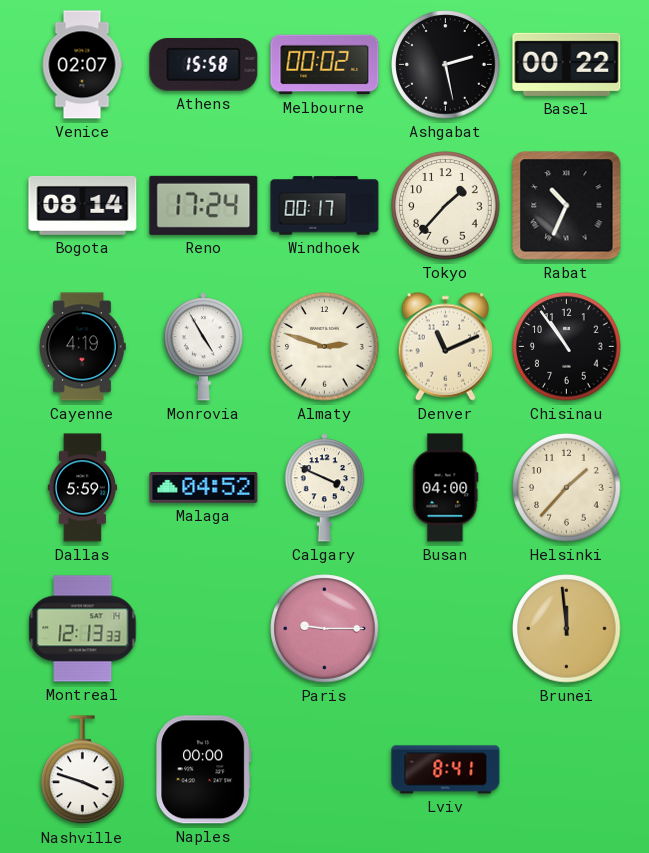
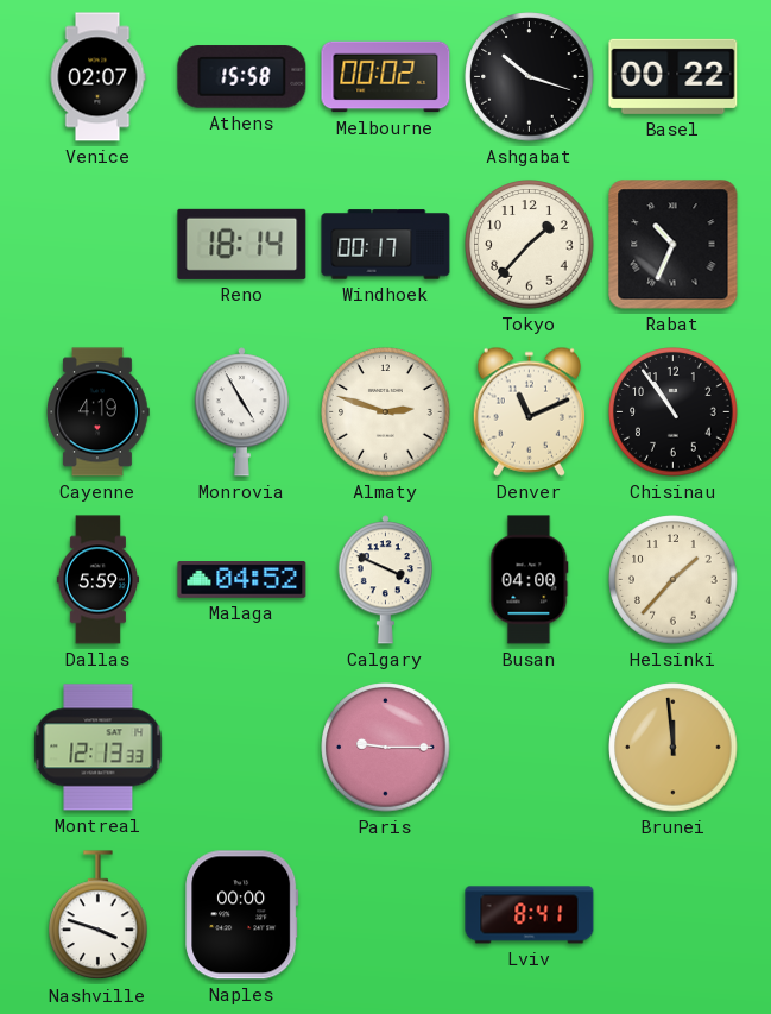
Ashgabat: 2:28 -> 10:18
Bogota: 08:14 -> none
Reno: 17:24 -> 18:14
